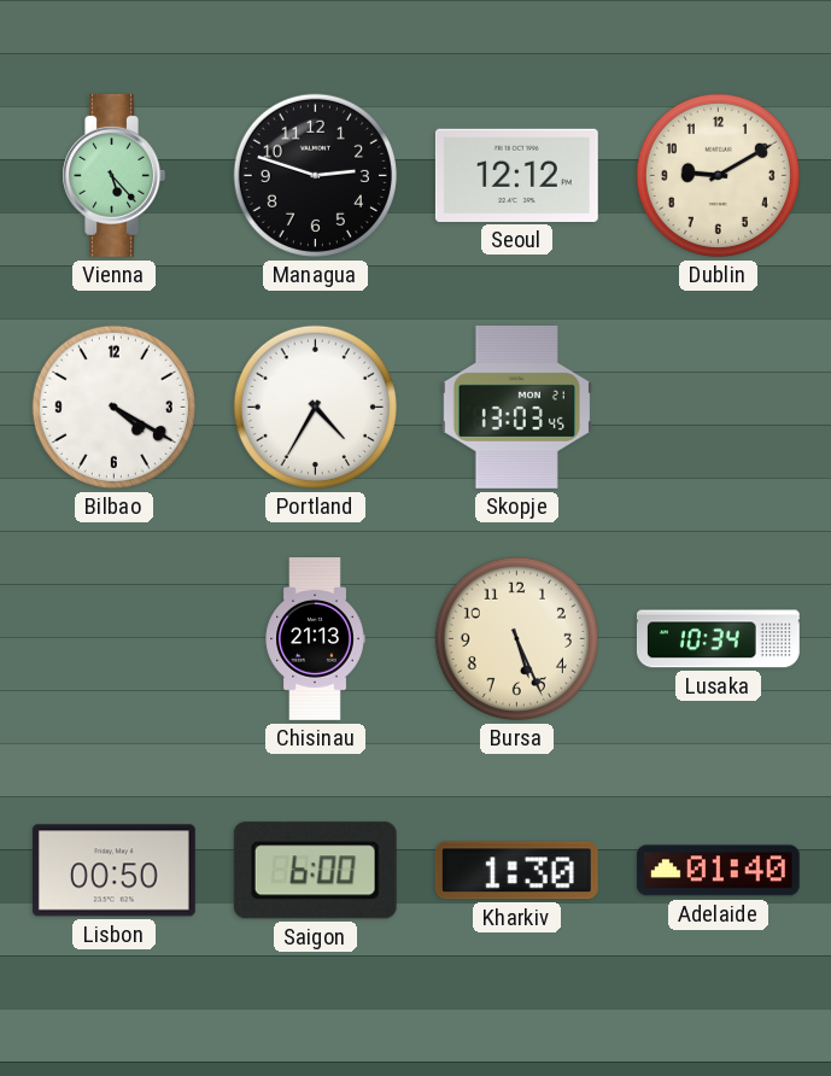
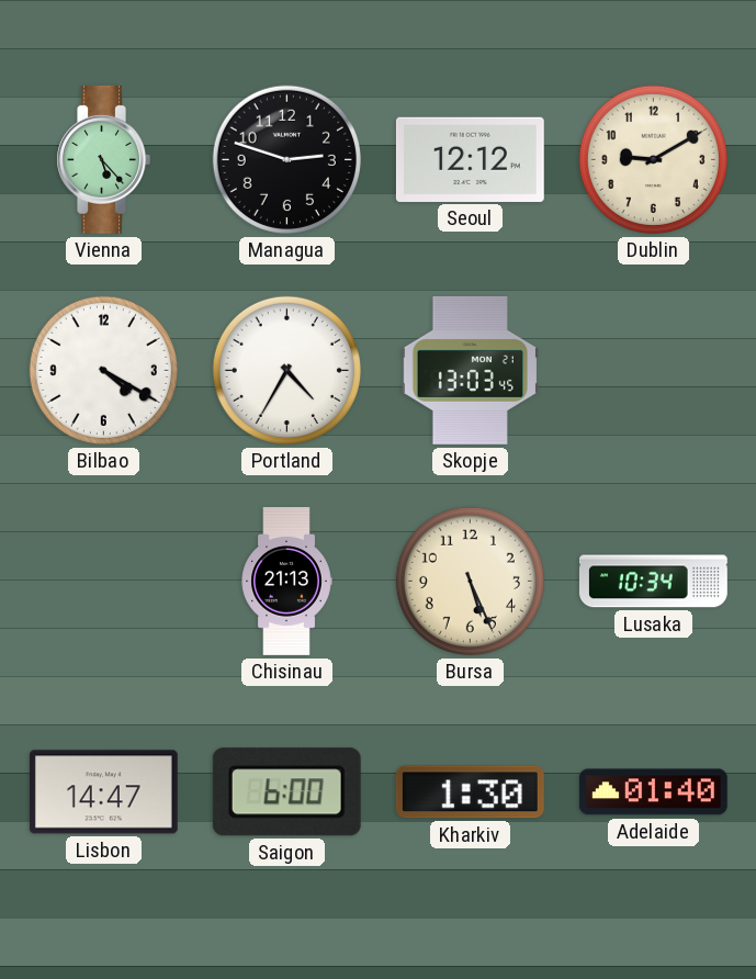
Lisbon: 00:50 -> 14:47
